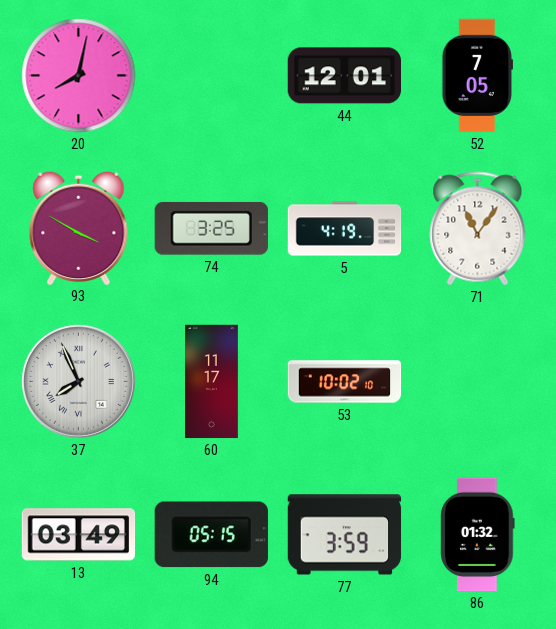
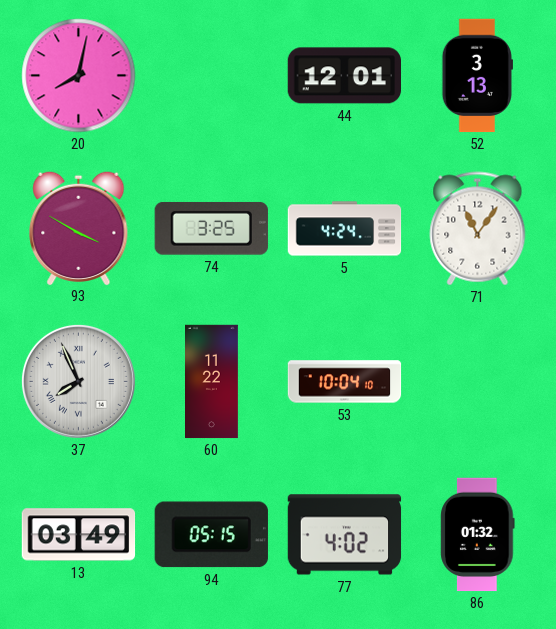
52: 7:05 -> 3:13
5: 4:19 -> 4:24
60: 11:17 -> 11:22
53: 10:02 -> 10:04
77: 3:59 -> 4:02
